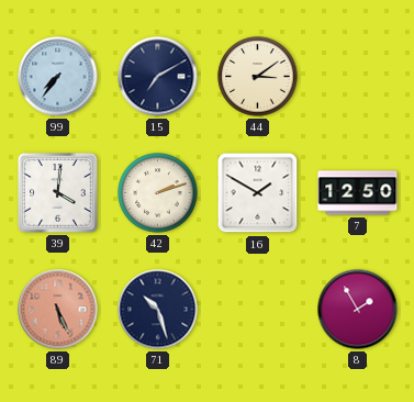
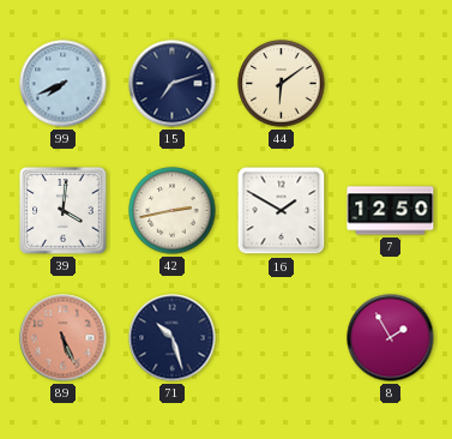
99: 7:36 -> 7:41
15: 7:10 -> 7:12
44: 3:09 -> 6:09
42: 2:12 -> 2:43
